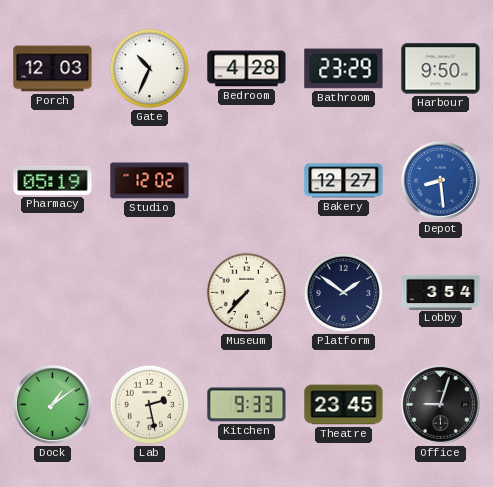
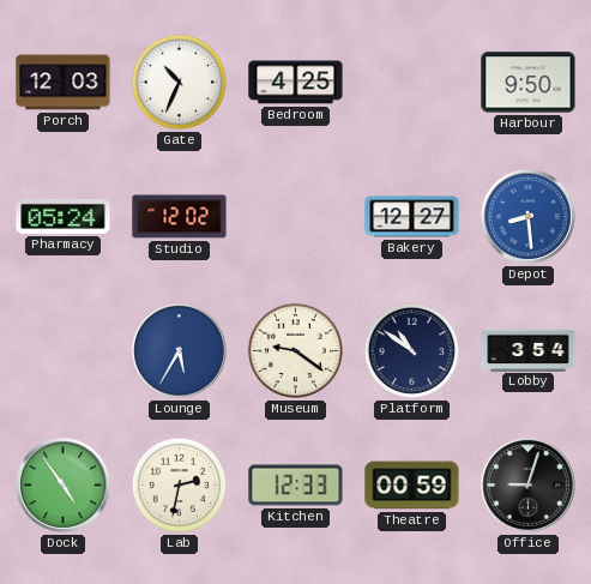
Bedroom: 4:28 -> 4:25
Bathroom: 23:29 -> none
Pharmacy: 05:19 -> 05:24
Lounge: none -> 5:35
Museum: 7:37 -> 9:21
Platform: 1:51 -> 10:51
Dock: 1:09 -> 4:54
Lab: 2:28 -> 2:32
Kitchen: 9:33 -> 12:33
Theatre: 23:45 -> 00:59
